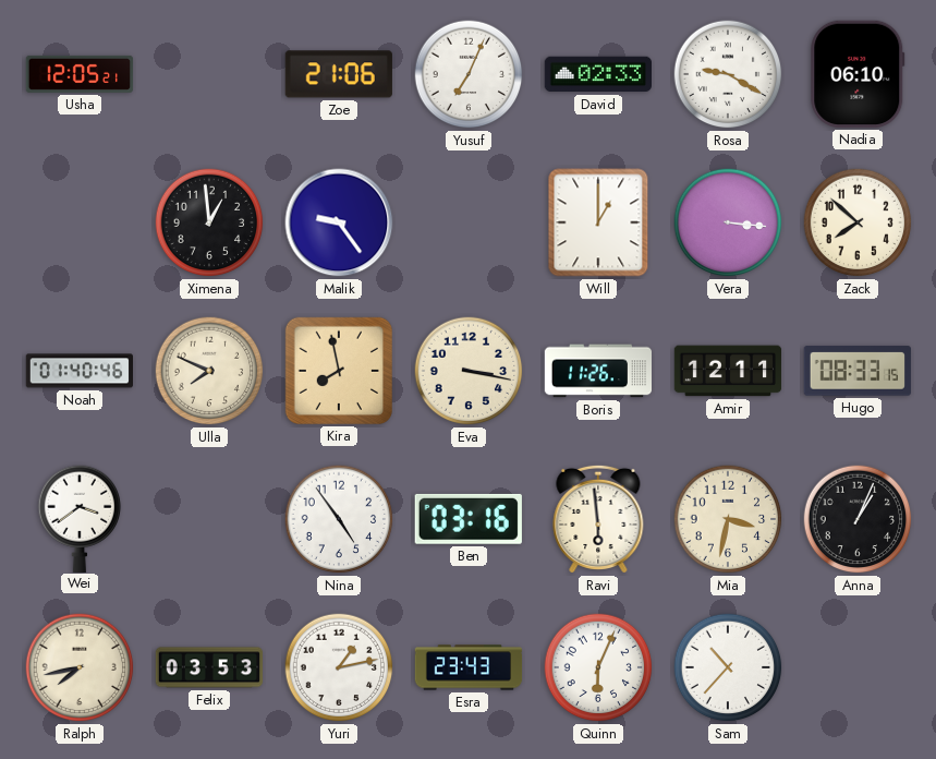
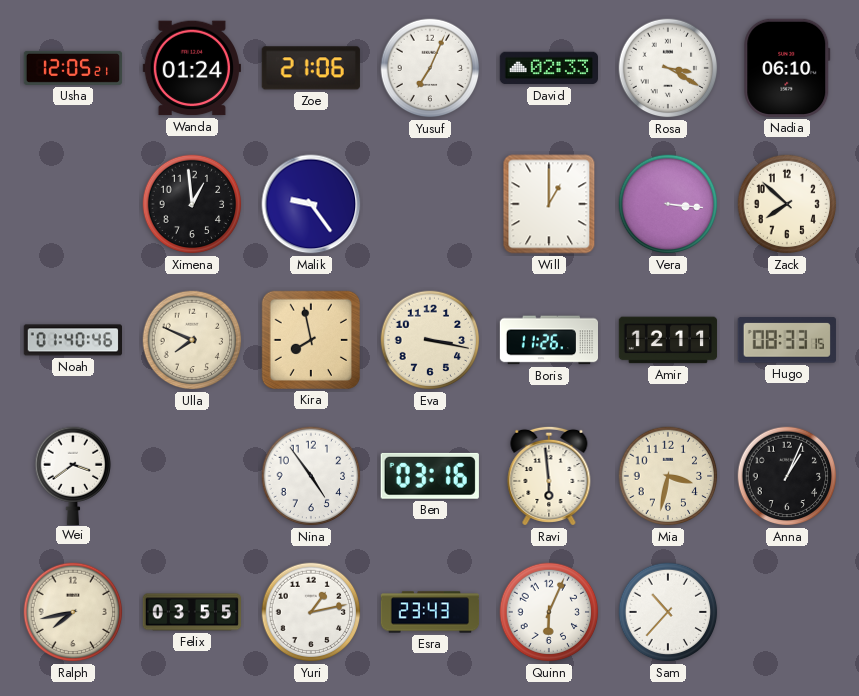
Wanda: none -> 01:24
Rosa: 9:20 -> 3:20
Felix: 03:53 -> 03:55
